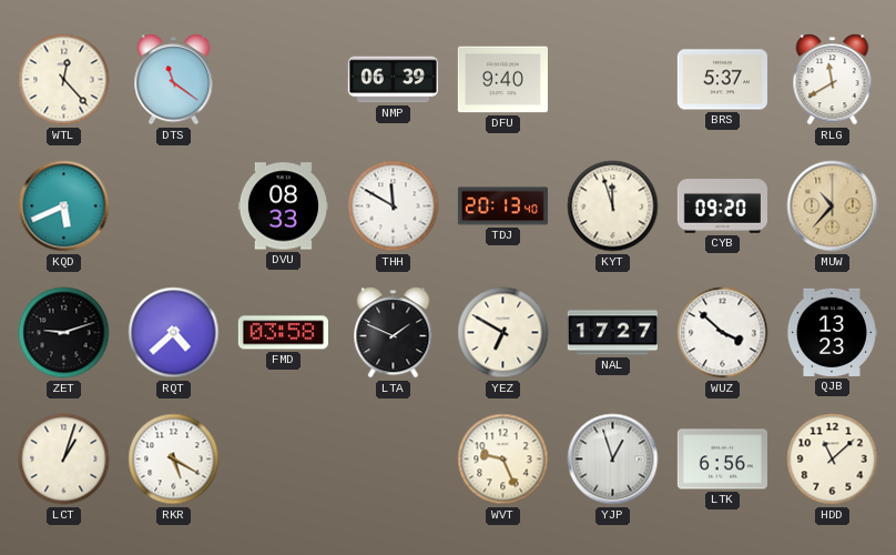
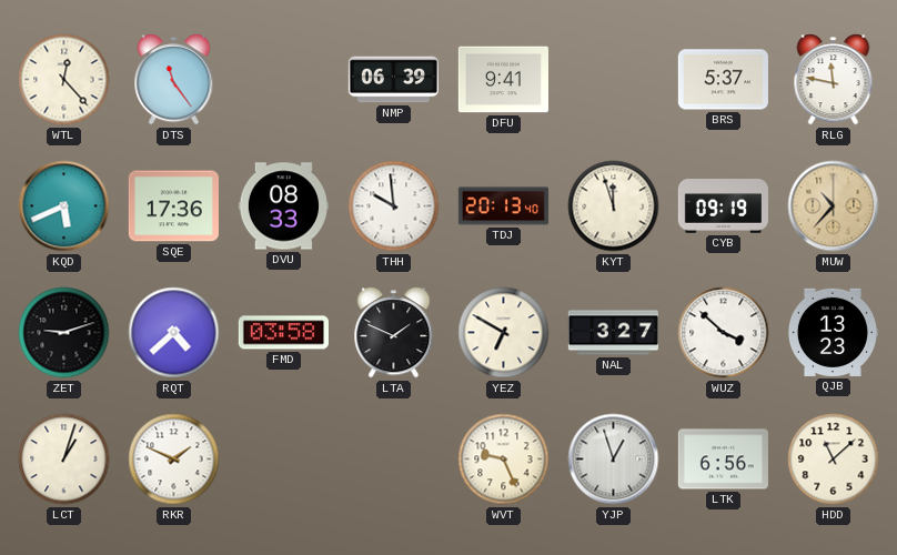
DTS: 11:21 -> 11:24
DFU: 9:40 -> 9:41
RLG: 11:40 -> 11:47
SQE: none -> 17:36
THH: 11:50 -> 9:59
CYB: 09:20 -> 09:19
NAL: 17:27 -> 3:27
RKR: 5:20 -> 1:49
